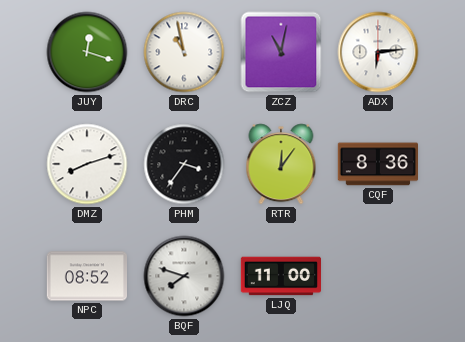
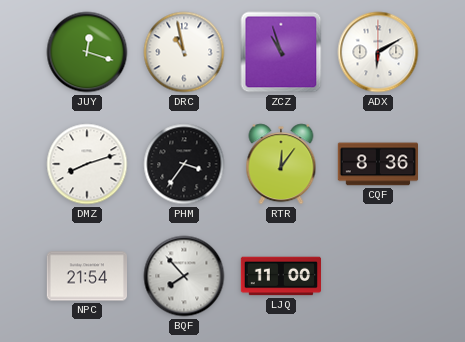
ZCZ: 11:02 -> 10:57
ADX: 6:14 -> 6:10
NPC: 08:52 -> 21:54
BQF: 7:48 -> 7:53
